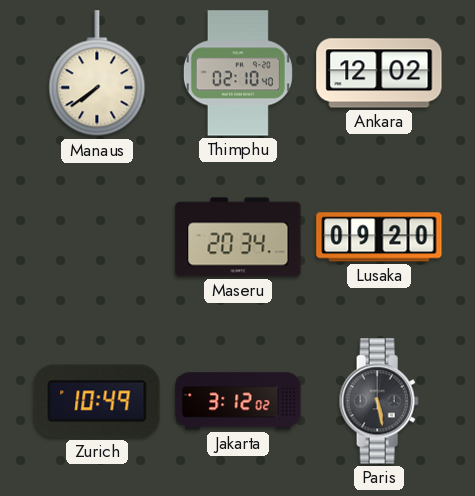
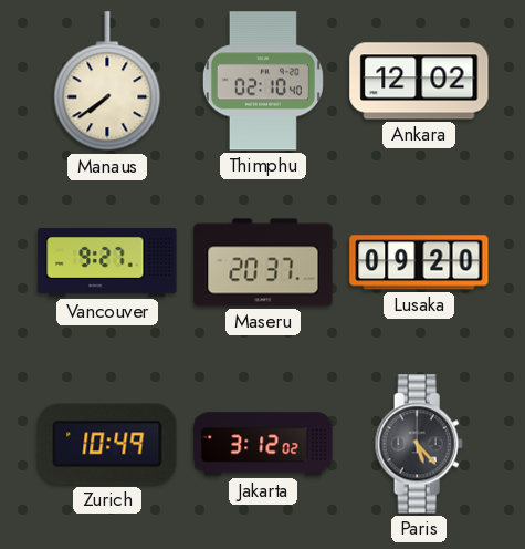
Vancouver: none -> 9:27
Maseru: 20:34 -> 20:37
Paris: 5:28 -> 5:23
